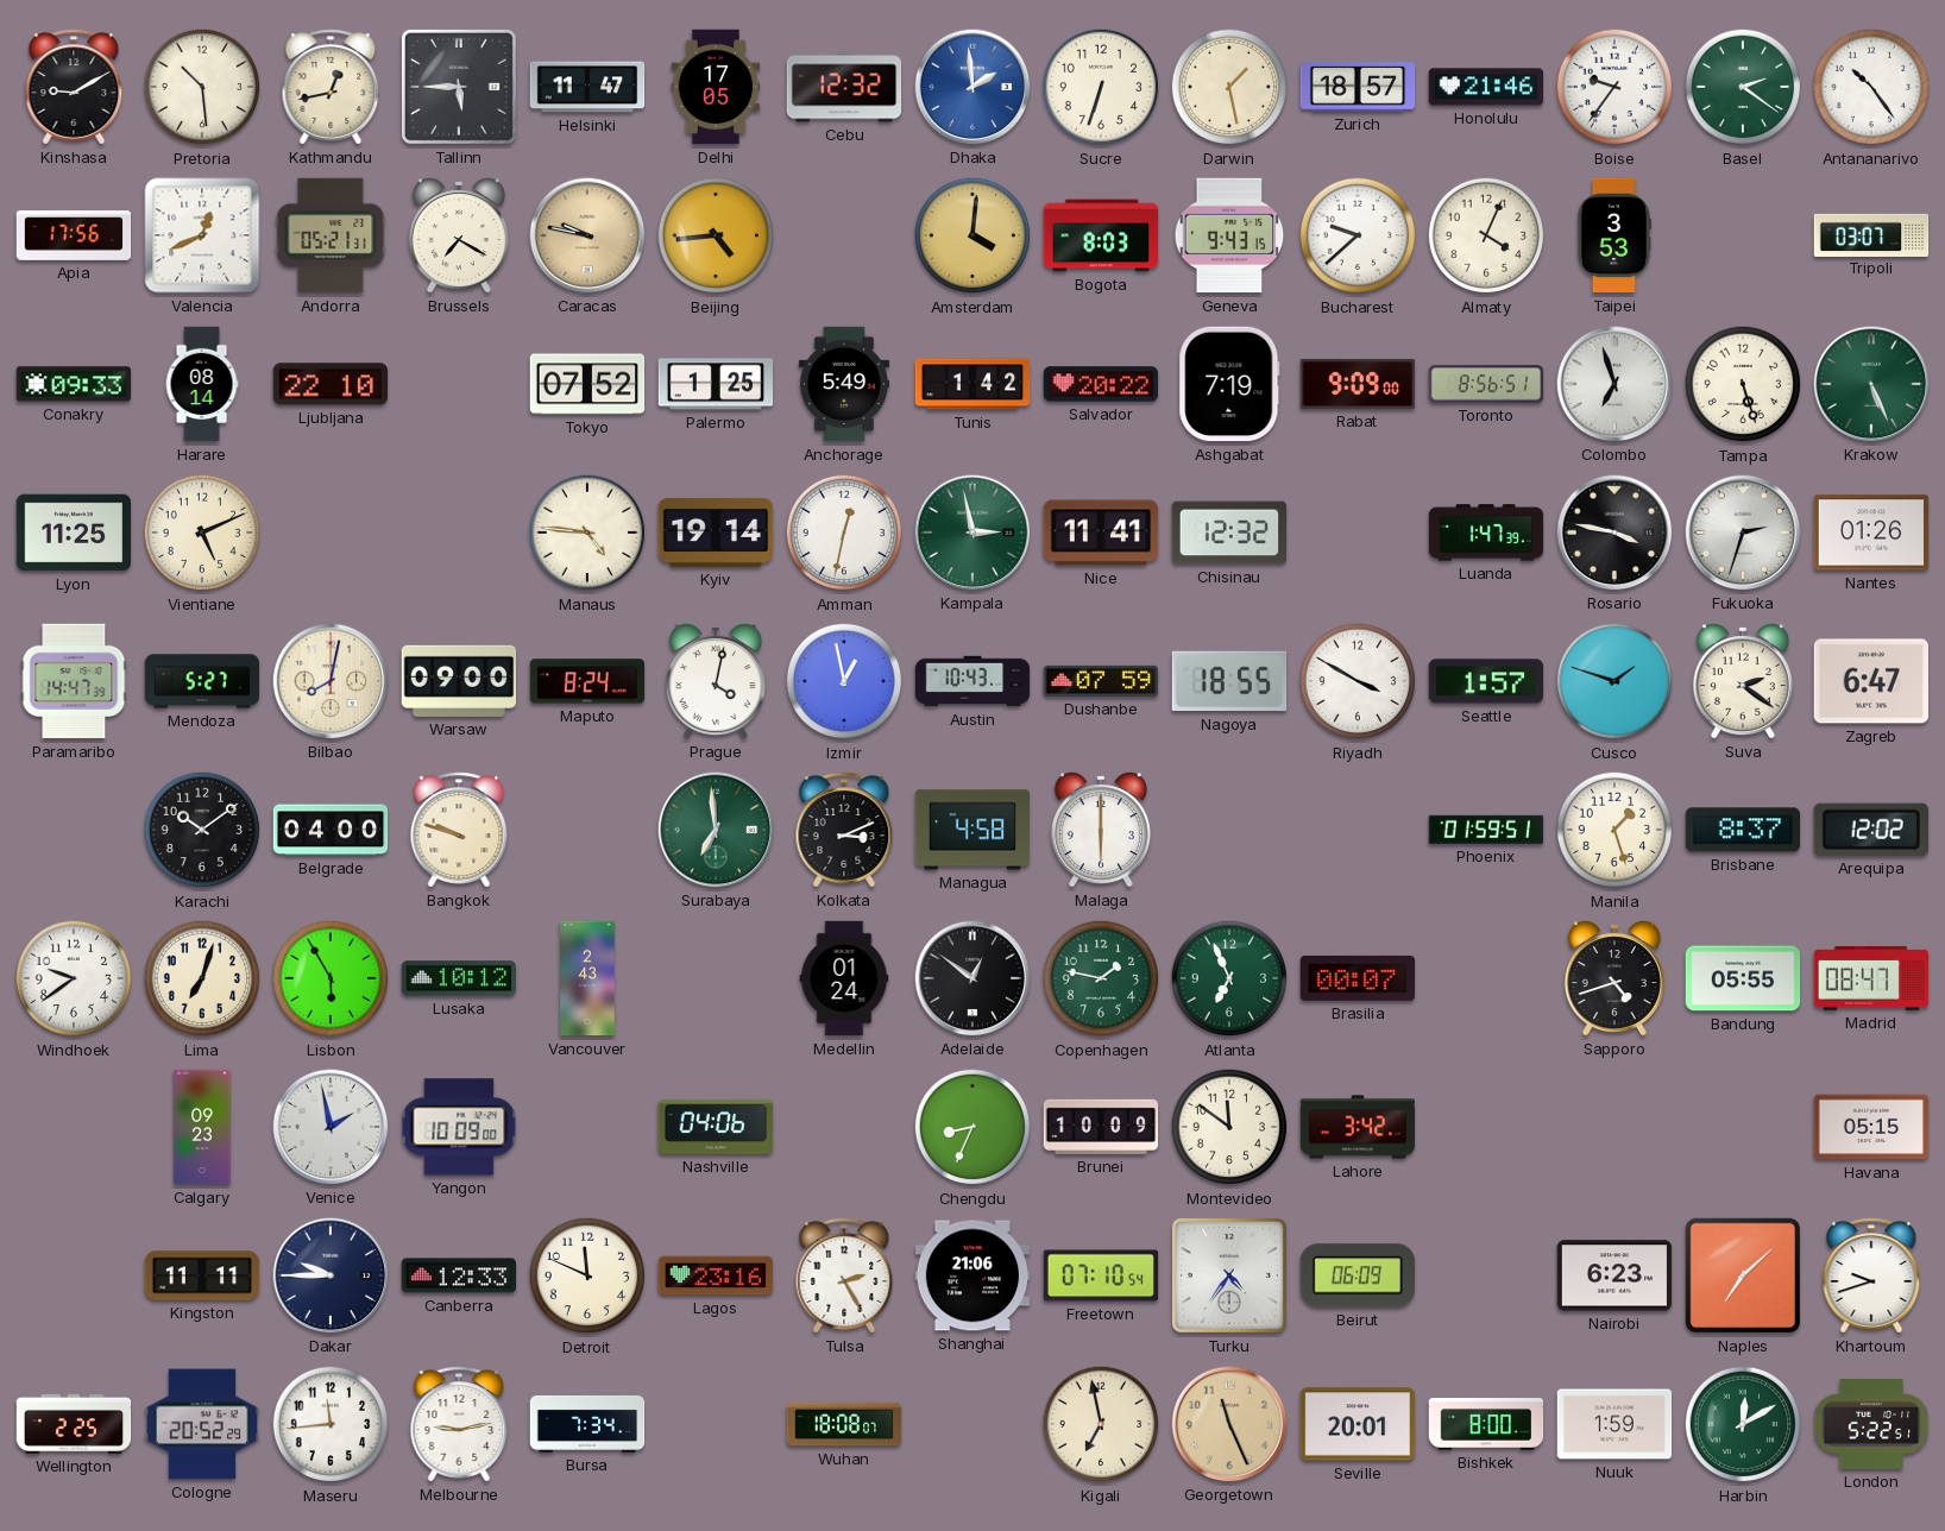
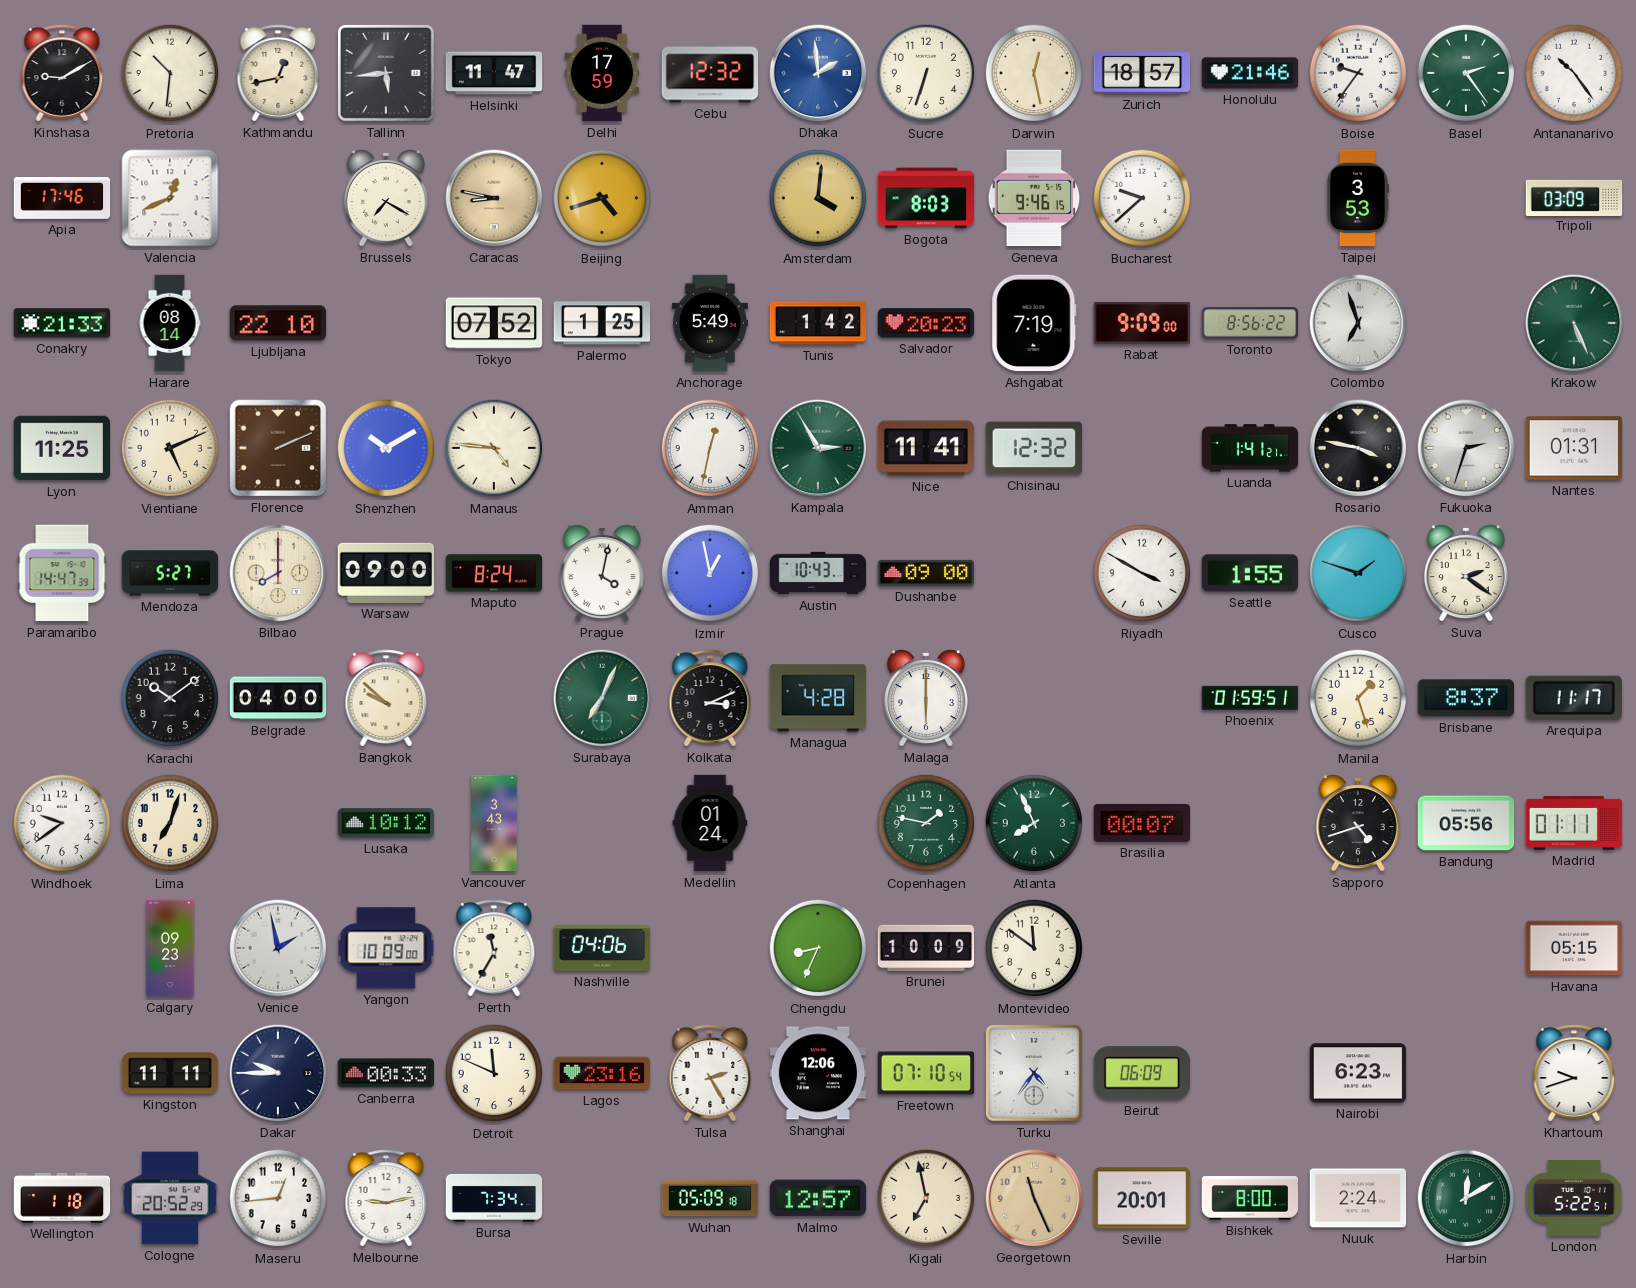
Pretoria: 10:29 -> 10:31
Tallinn: 5:45 -> 5:44
Delhi: 17:05 -> 17:59
Darwin: 1:28 -> 12:28
Basel: 2:21 -> 2:24
Apia: 17:56 -> 17:46
Andorra: 05:21 -> none
Caracas: 9:47 -> 8:47
Beijing: 4:44 -> 4:42
Geneva: 9:43 -> 9:46
Almaty: 4:04 -> none
Tripoli: 03:07 -> 03:09
Conakry: 09:33 -> 21:33
Salvador: 20:22 -> 20:23
Toronto: 8:56:51 -> 8:56:22
Tampa: 5:27 -> none
Florence: none -> 2:11
Shenzhen: none -> 10:10
Kyiv: 19:14 -> none
Kampala: 2:58 -> 2:55
Luanda: 1:47 -> 1:41
Nantes: 01:26 -> 01:31
Bilbao: 8:02 -> 8:00
Dushanbe: 07:59 -> 09:00
Nagoya: 18:55 -> none
Seattle: 1:57 -> 1:55
Zagreb: 6:47 -> none
Bangkok: 9:48 -> 9:52
Surabaya: 6:59 -> 7:04
Managua: 4:58 -> 4:28
Arequipa: 12:02 -> 11:17
Lisbon: 5:55 -> none
Vancouver: 2:43 -> 3:43
Adelaide: 12:51 -> none
Atlanta: 6:56 -> 7:56
Bandung: 05:55 -> 05:56
Madrid: 08:47 -> 01:11
Perth: none -> 11:35
Lahore: 3:42 -> none
Canberra: 12:33 -> 00:33
Shanghai: 21:06 -> 12:06
Naples: 7:08 -> none
Wellington: 2:25 -> 1:18
Maseru: 11:44 -> 12:44
Wuhan: 18:08 -> 05:09
Malmo: none -> 12:57
Nuuk: 1:59 -> 2:24
